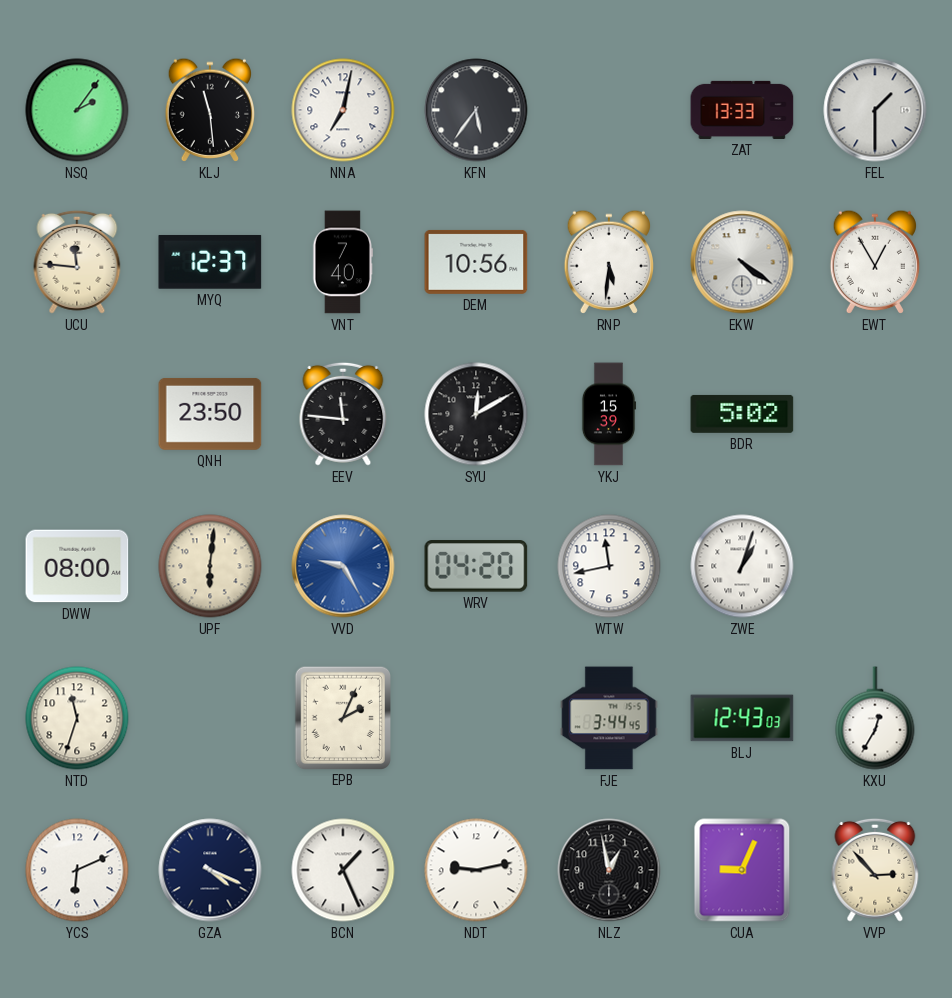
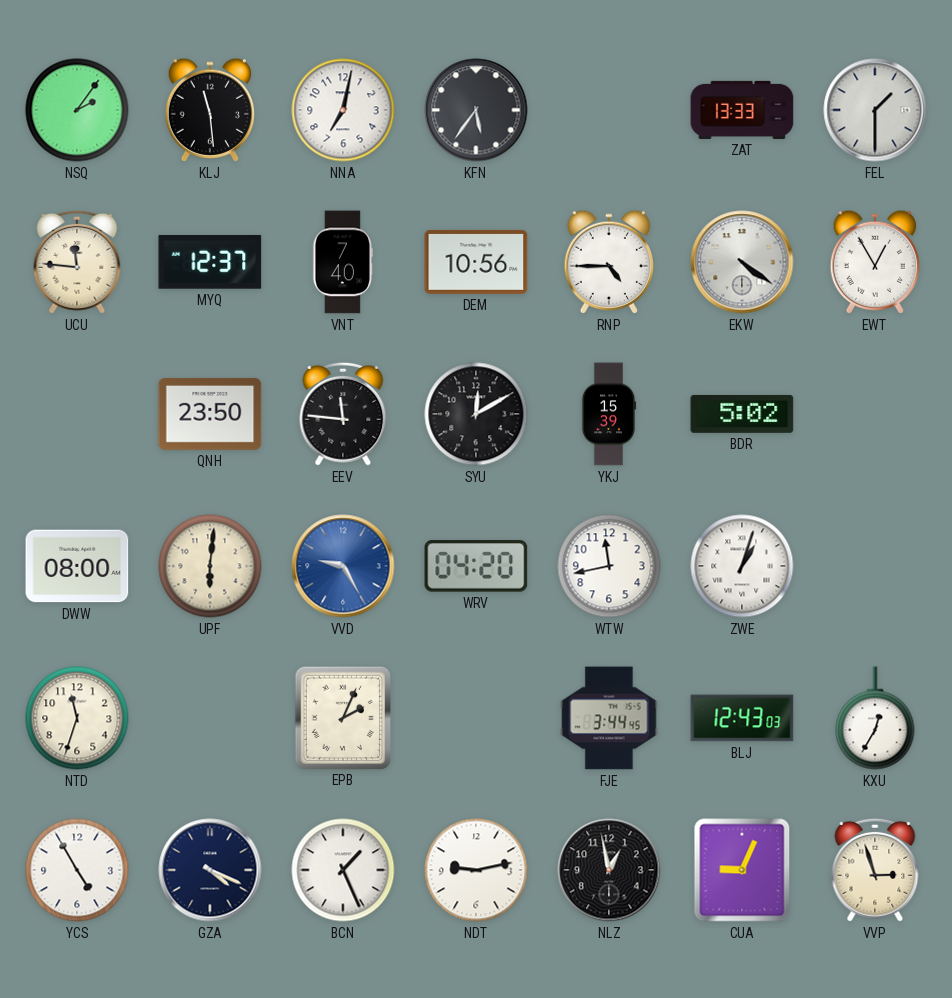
RNP: 5:31 -> 4:45
YCS: 6:11 -> 4:55
VVP: 2:53 -> 2:57
